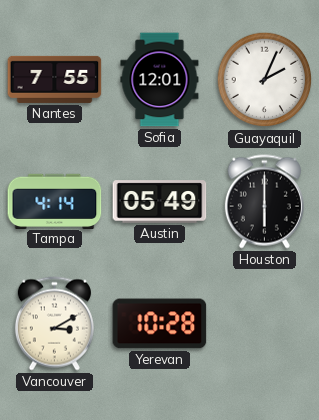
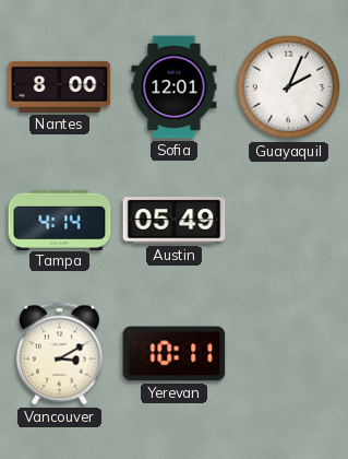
Nantes: 7:55 -> 8:00
Houston: 6:00 -> none
Yerevan: 10:28 -> 10:11
